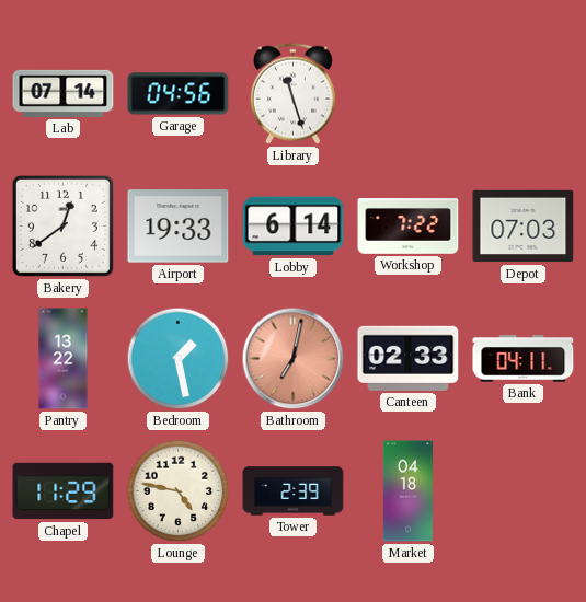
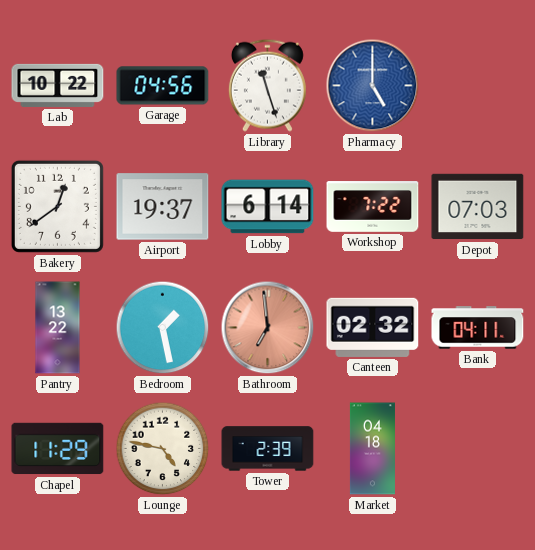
Lab: 07:14 -> 10:22
Pharmacy: none -> 5:00
Airport: 19:33 -> 19:37
Bathroom: 7:02 -> 6:59
Canteen: 02:33 -> 02:32
